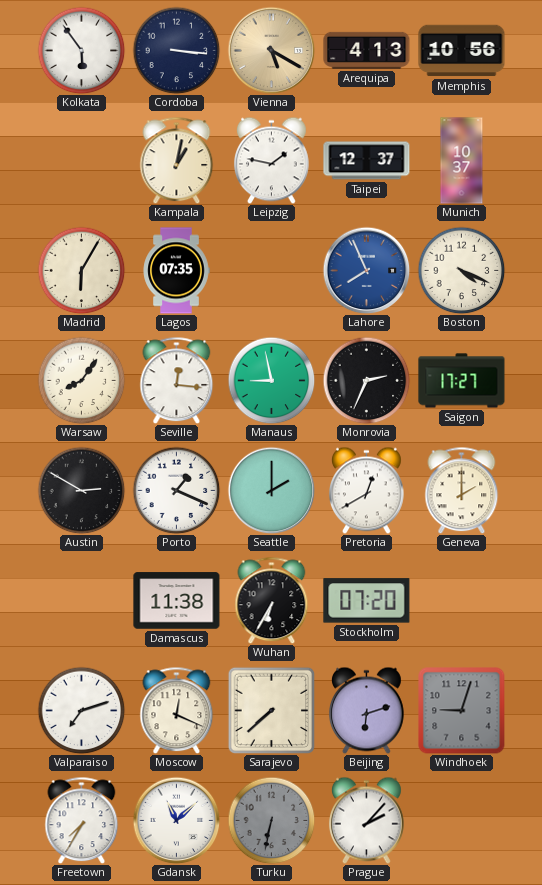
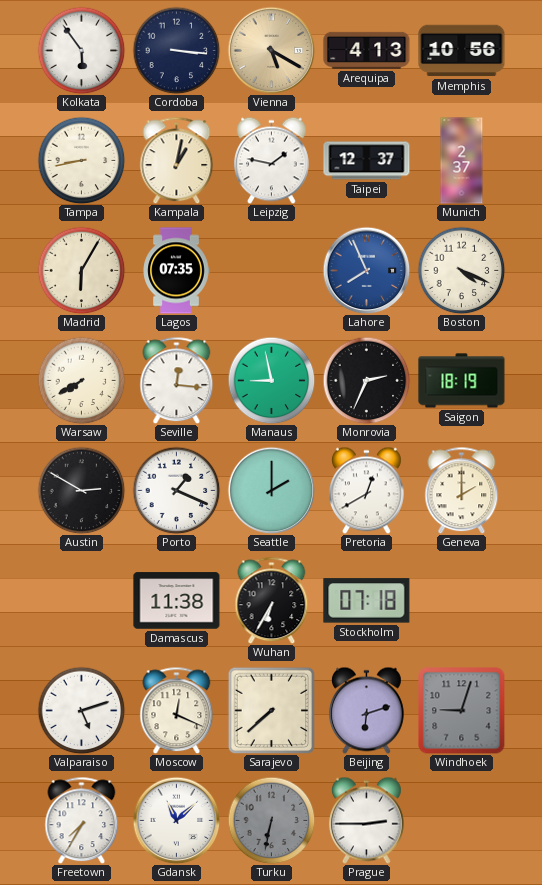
Tampa: none -> 8:43
Munich: 10:37 -> 2:37
Warsaw: 8:06 -> 7:40
Saigon: 17:27 -> 18:19
Stockholm: 07:20 -> 07:18
Valparaiso: 7:12 -> 5:12
Prague: 2:07 -> 2:45
